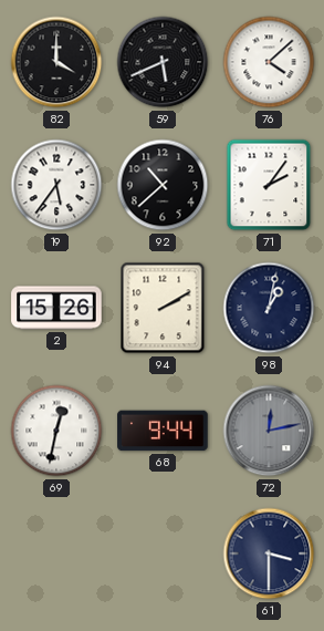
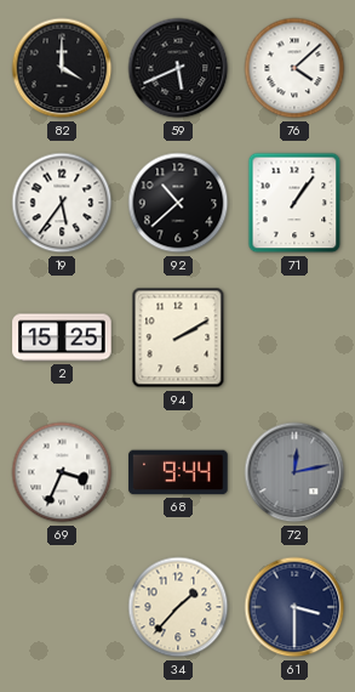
71: 2:06 -> 1:06
2: 15:26 -> 15:25
98: 1:02 -> none
69: 12:32 -> 3:34
34: none -> 1:37
